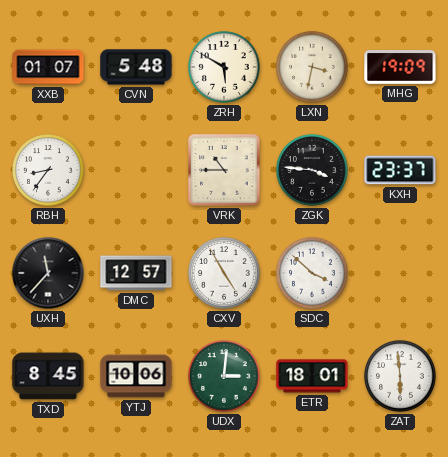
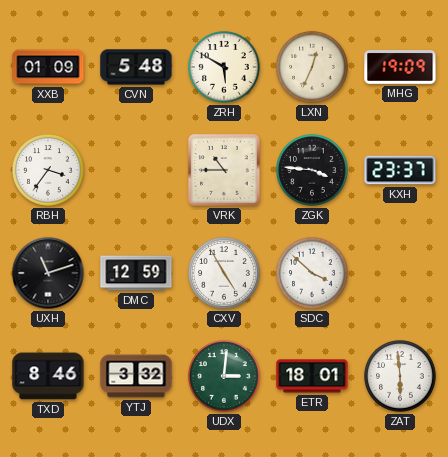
XXB: 01:07 -> 01:09
LXN: 3:32 -> 12:34
RBH: 8:36 -> 3:36
UXH: 11:37 -> 11:12
DMC: 12:57 -> 12:59
TXD: 8:45 -> 8:46
YTJ: 10:06 -> 3:32
